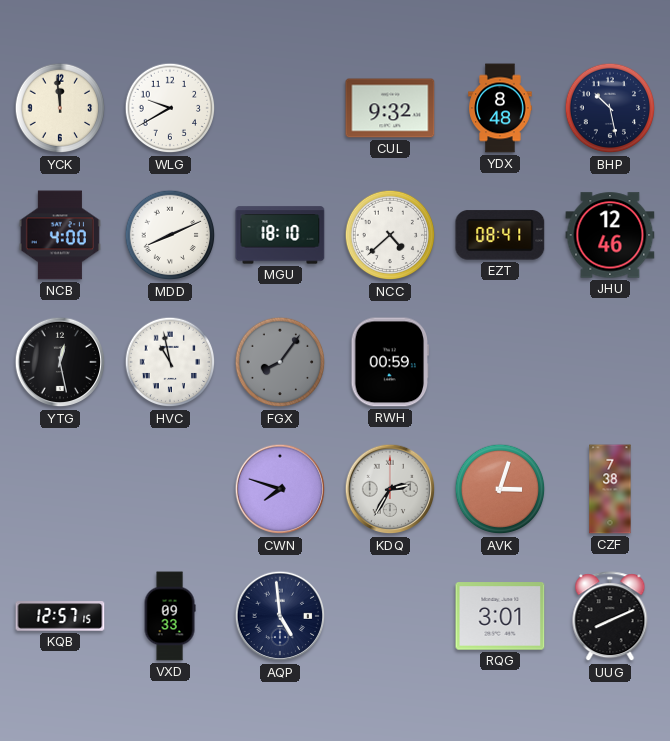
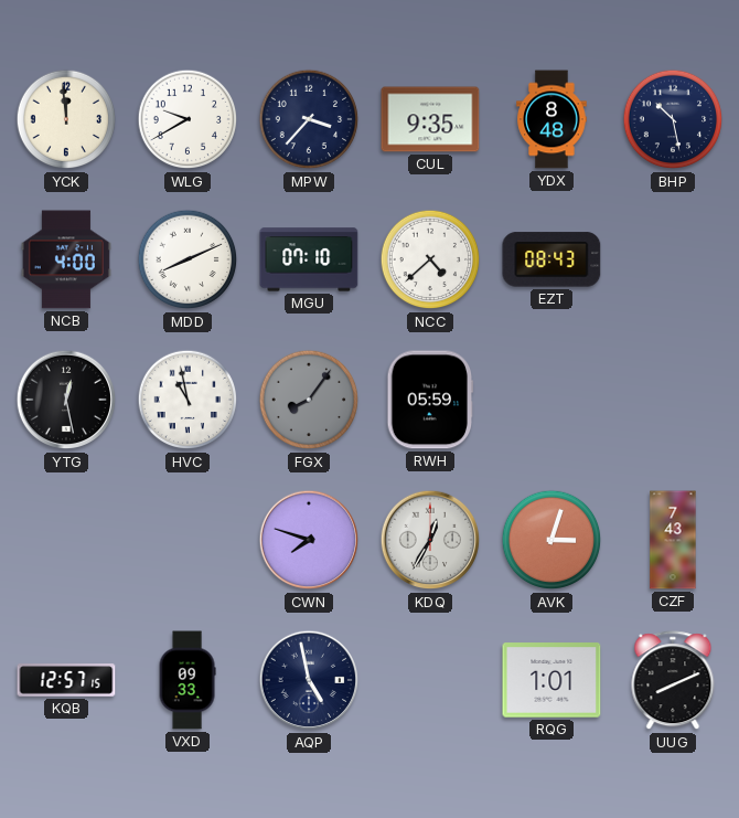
MPW: none -> 3:37
CUL: 9:32 -> 9:35
MGU: 18:10 -> 07:10
EZT: 08:41 -> 08:43
JHU: 12:46 -> none
RWH: 00:59 -> 05:59
KDQ: 2:35 -> 12:35
CZF: 7:38 -> 7:43
AQP: 4:59 -> 4:58
RQG: 3:01 -> 1:01
